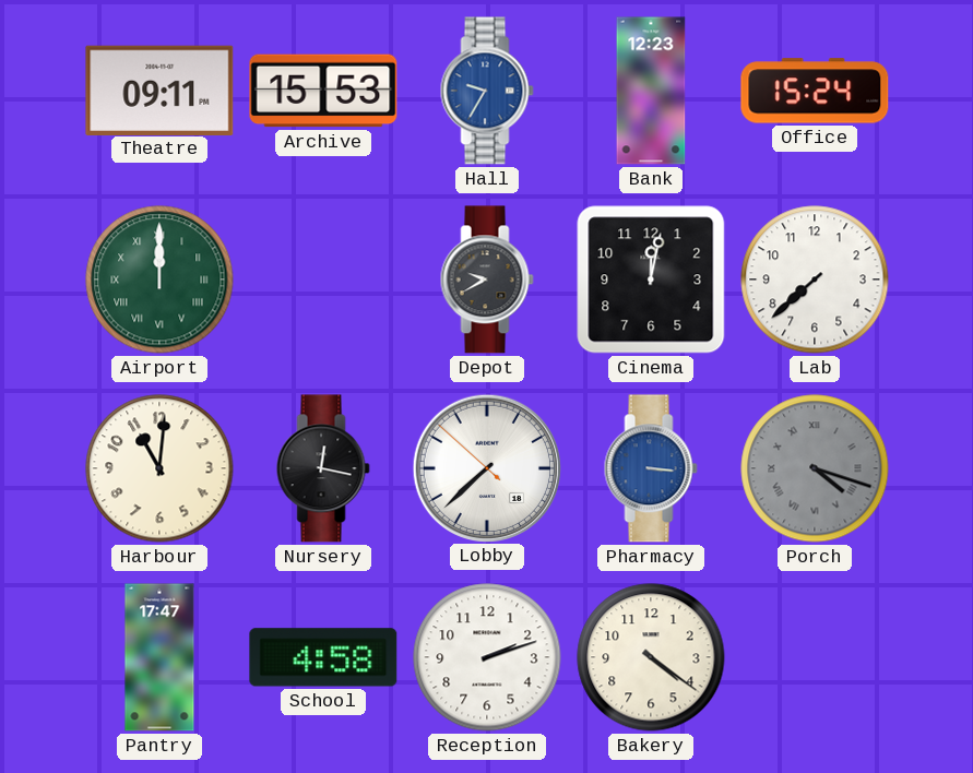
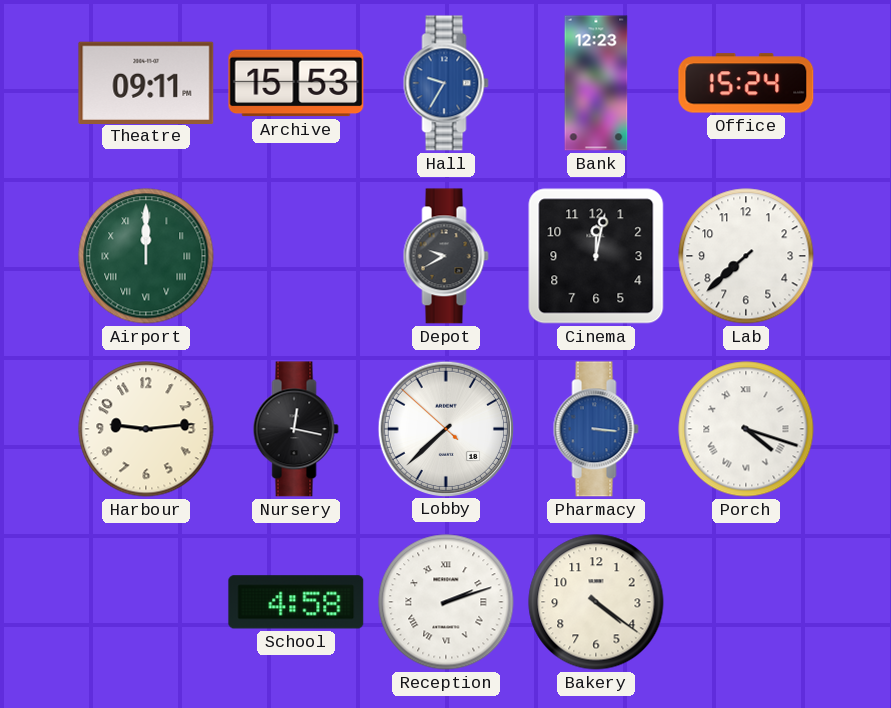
Harbour: 11:01 -> 9:14
Porch dial: grey -> white
Pantry: 17:47 -> none
Reception numerals: Arabic -> Roman
